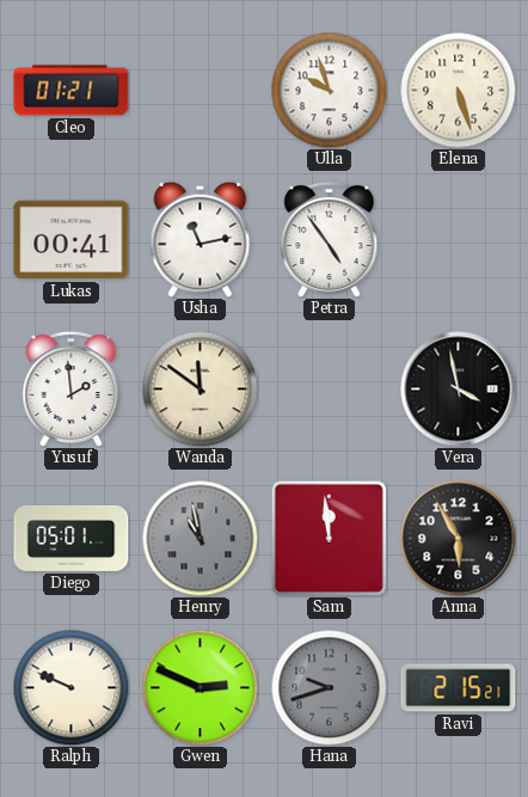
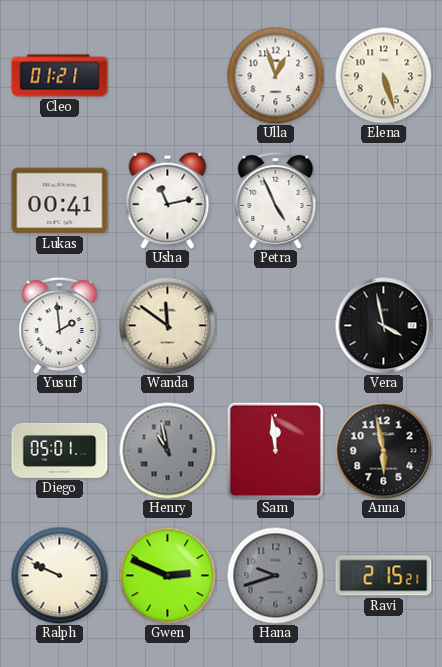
Ulla: 9:57 -> 12:57
Petra: 4:54 -> 4:56
Anna: 5:55 -> 5:58
